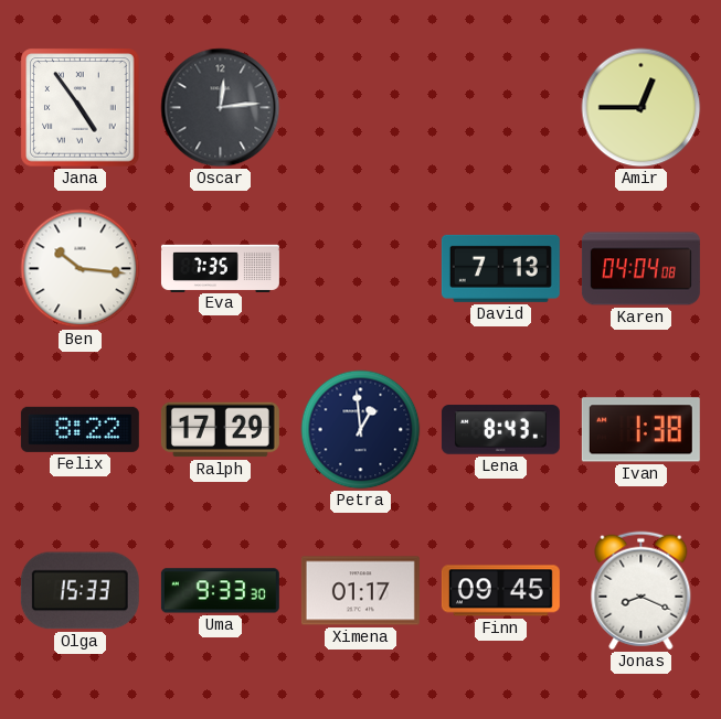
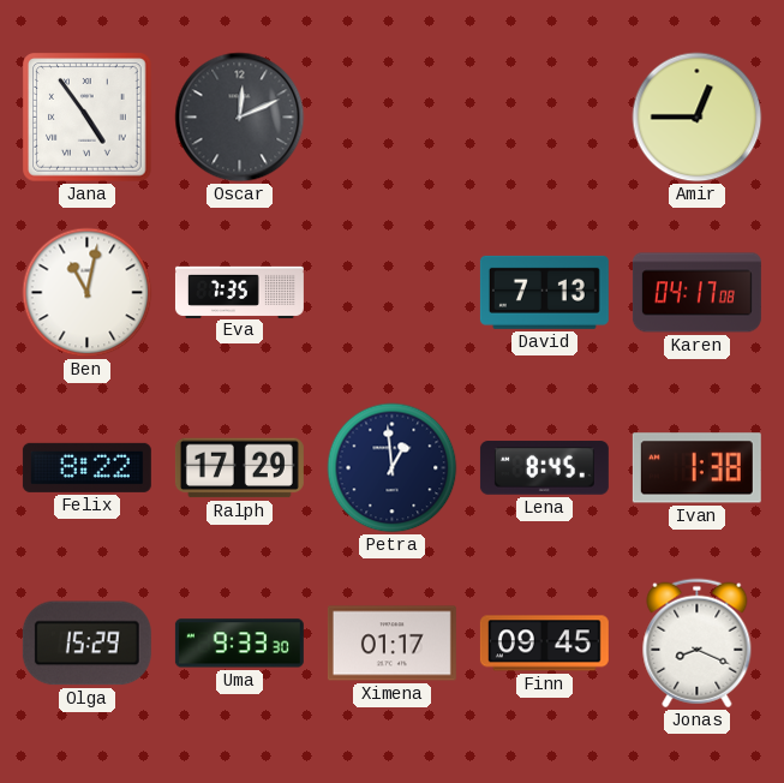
Oscar: 12:14 -> 12:11
Ben: 10:16 -> 11:02
Karen: 04:04 -> 04:17
Lena: 8:43 -> 8:45
Olga: 15:33 -> 15:29
